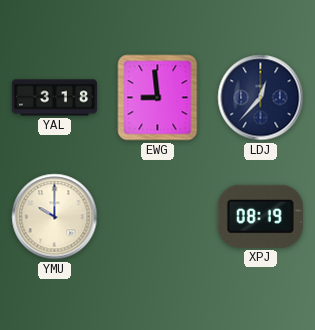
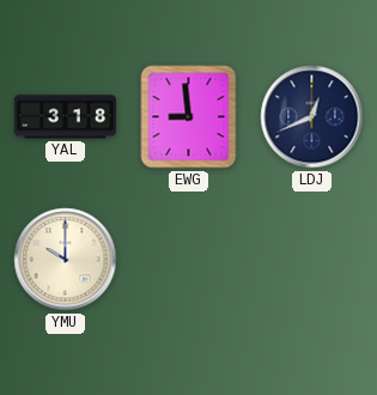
LDJ: 12:37 -> 12:41
XPJ: 08:19 -> none
